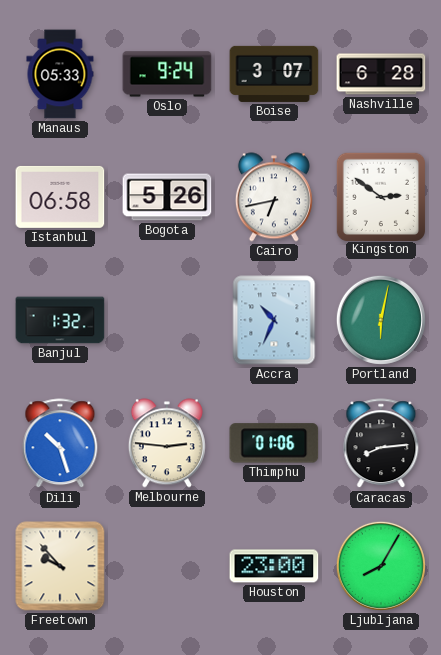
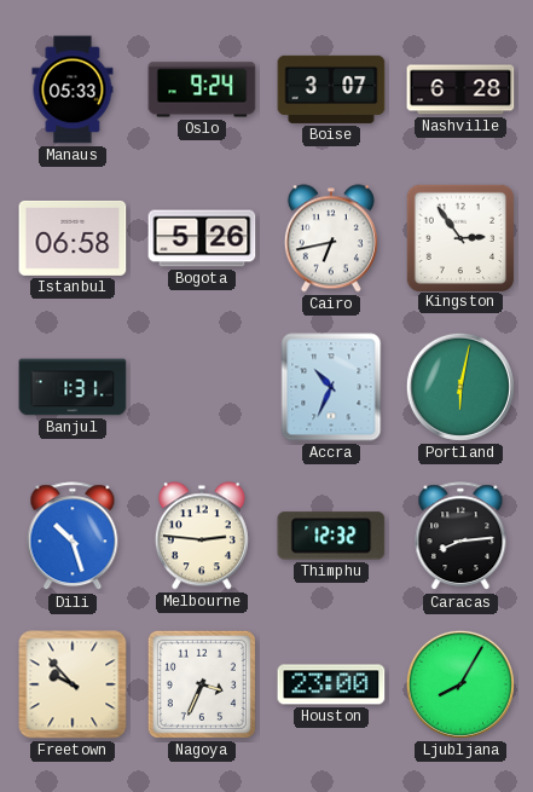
Kingston: 2:51 -> 2:54
Banjul: 1:32 -> 1:31
Thimphu: 01:06 -> 12:32
Nagoya: none -> 3:34
